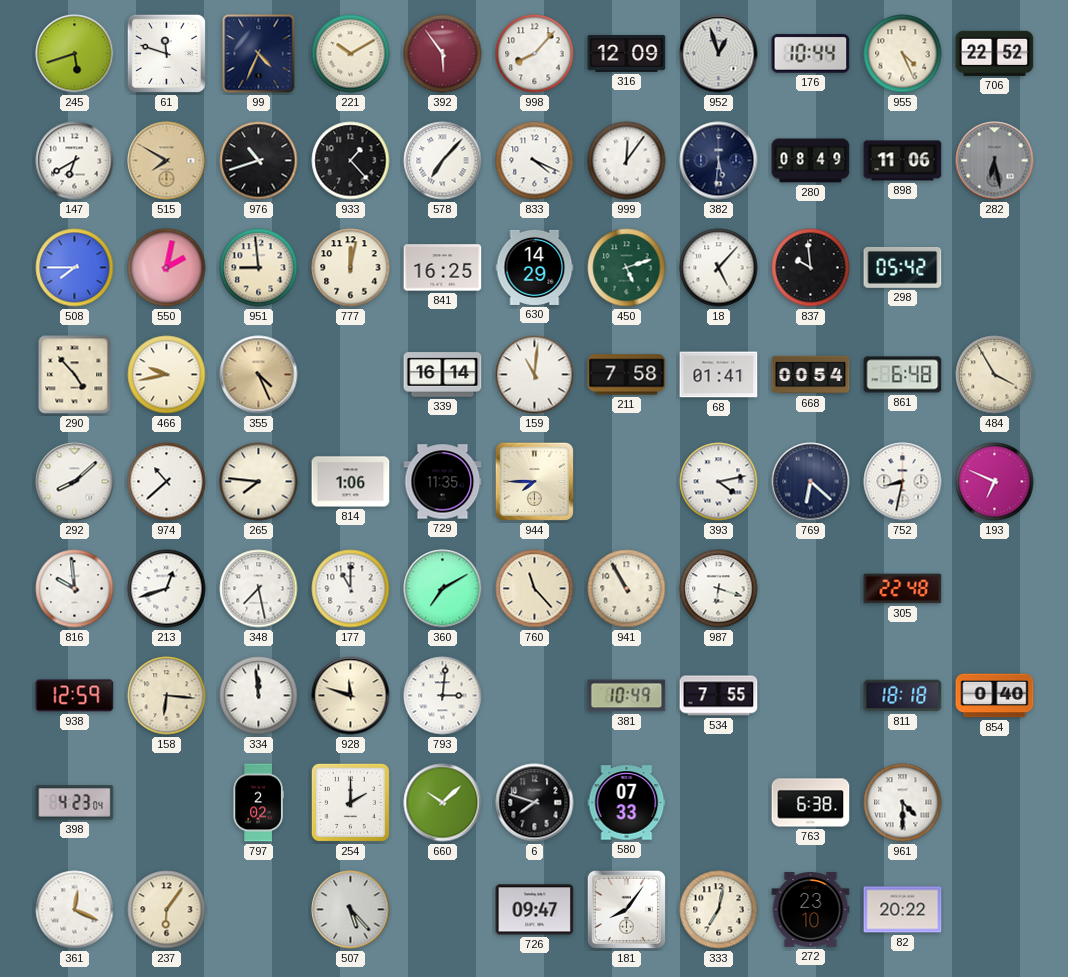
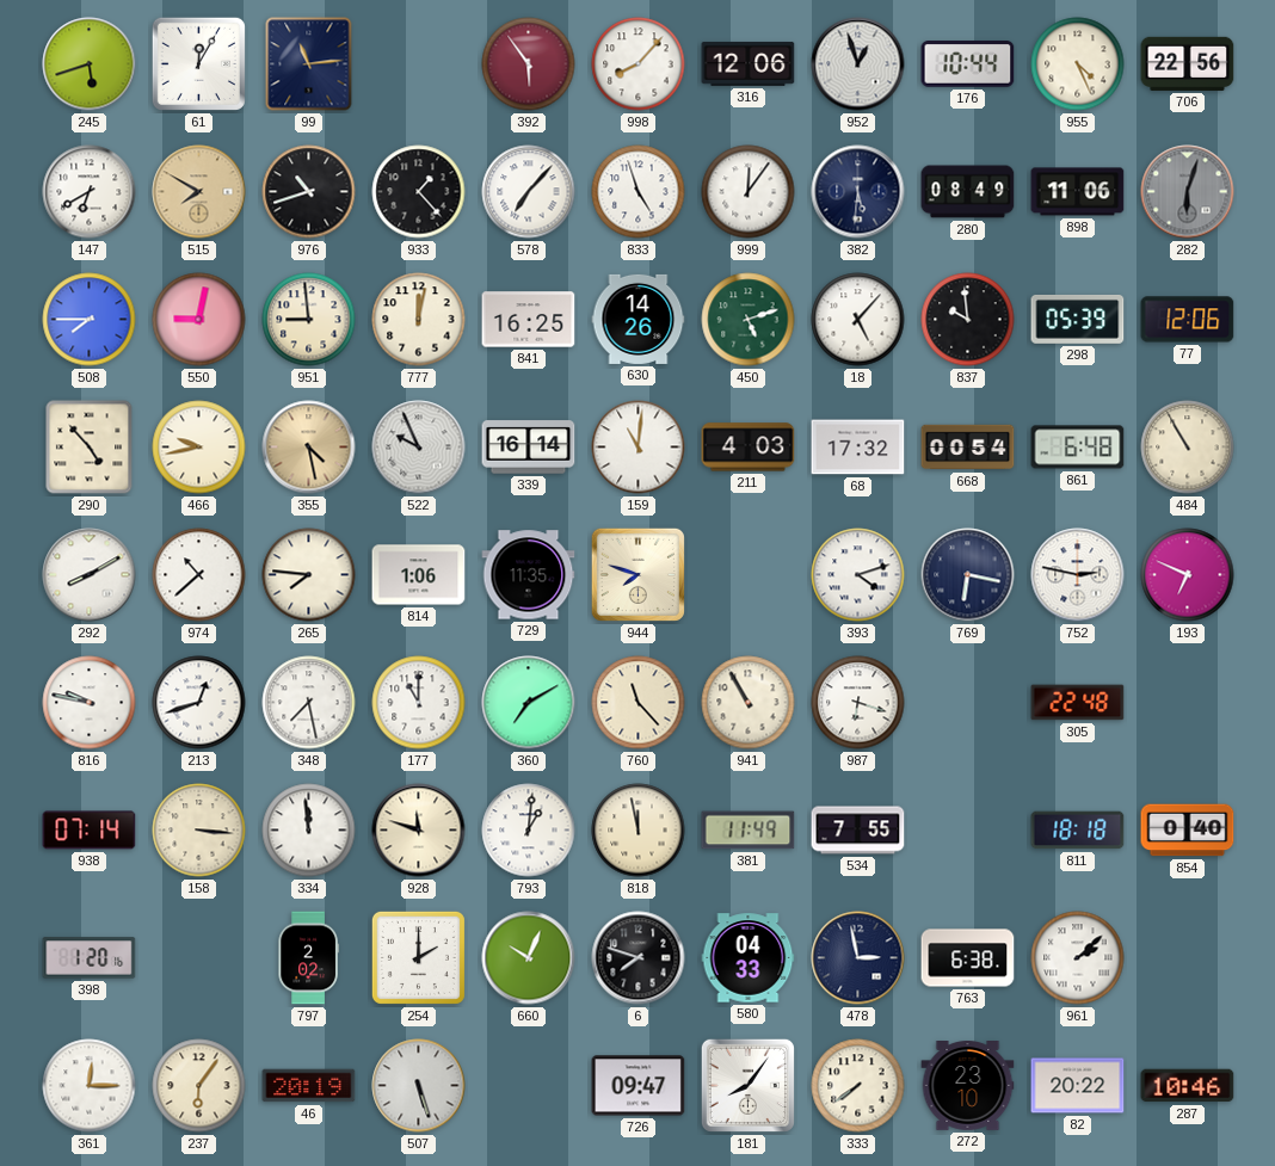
61: 11:48 -> 12:05
99: 4:34 -> 11:14
221: 10:10 -> none
316: 12:09 -> 12:06
706: 22:52 -> 22:56
833: 4:19 -> 4:57
282: 6:28 -> 6:03
550: 2:02 -> 9:02
630: 14:29 -> 14:26
298: 05:42 -> 05:39
77: none -> 12:06
355: 4:26 -> 4:28
522: none -> 9:56
211: 7:58 -> 4:03
68: 01:41 -> 17:32
484: 3:55 -> 10:55
292: 8:08 -> 8:10
944: 7:45 -> 7:48
393: 4:13 -> 4:12
769: 6:22 -> 6:17
752: 8:32 -> 2:47
816: 9:59 -> 9:47
938: 12:59 -> 07:14
158: 6:16 -> 3:16
793: 3:01 -> 1:01
818: none -> 11:58
381: 10:49 -> 11:49
398: 4:23 -> 1:20
660: 10:08 -> 10:04
580: 07:33 -> 04:33
478: none -> 2:58
961: 4:30 -> 2:08
361: 12:19 -> 12:15
46: none -> 20:19
507: 5:23 -> 5:27
333: 7:02 -> 7:39
287: none -> 10:46
